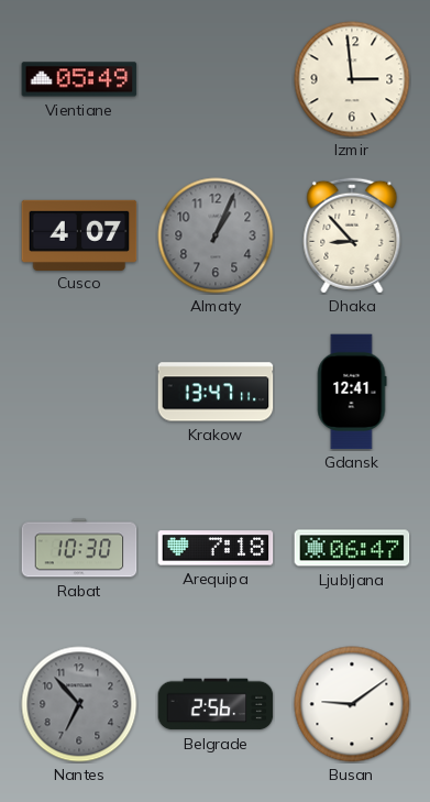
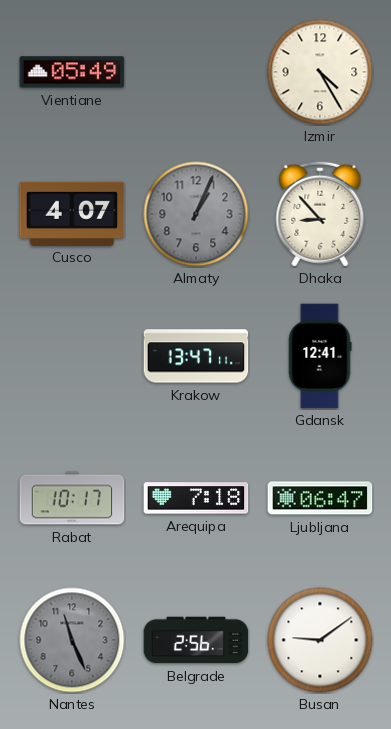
Izmir: 2:59 -> 4:25
Rabat: 10:30 -> 10:17
Nantes: 6:53 -> 11:26
